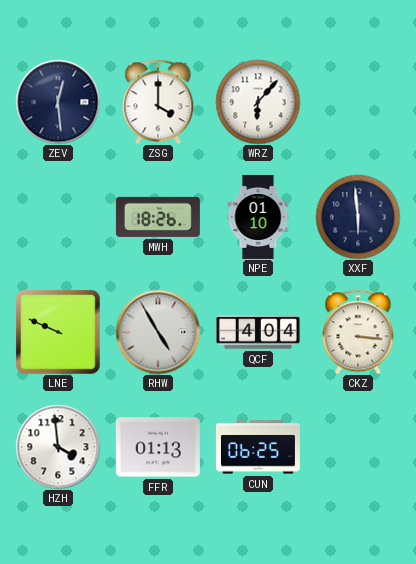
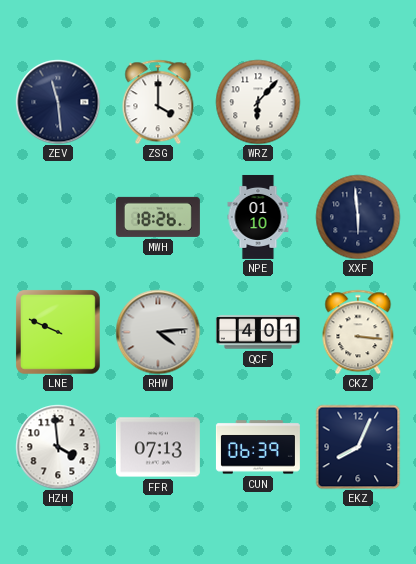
ZEV: 12:29 -> 11:29
RHW: 4:55 -> 4:14
QCF: 4:04 -> 4:01
FFR: 01:13 -> 07:13
CUN: 06:25 -> 06:39
EKZ: none -> 8:04
